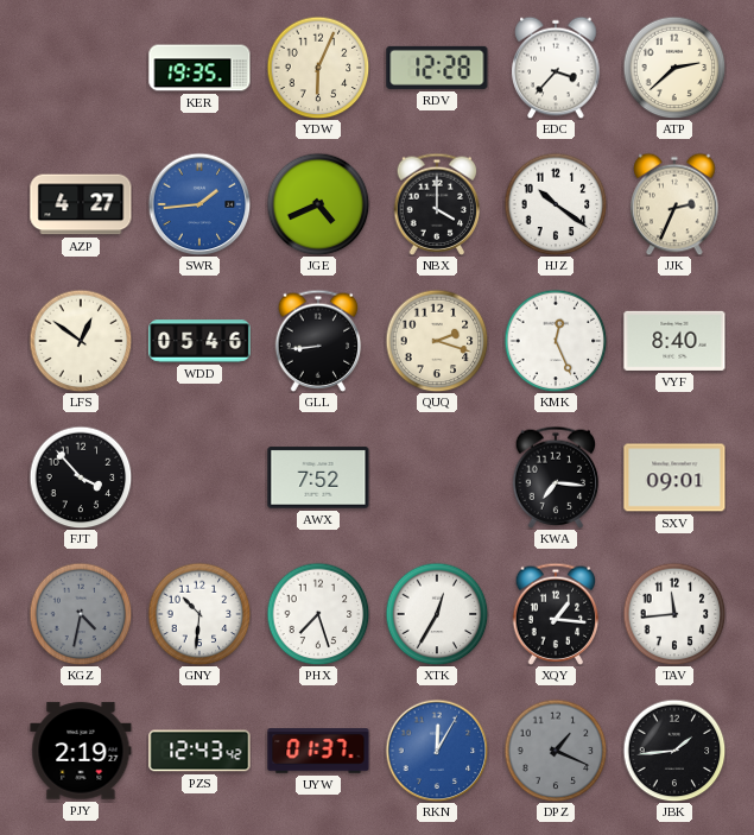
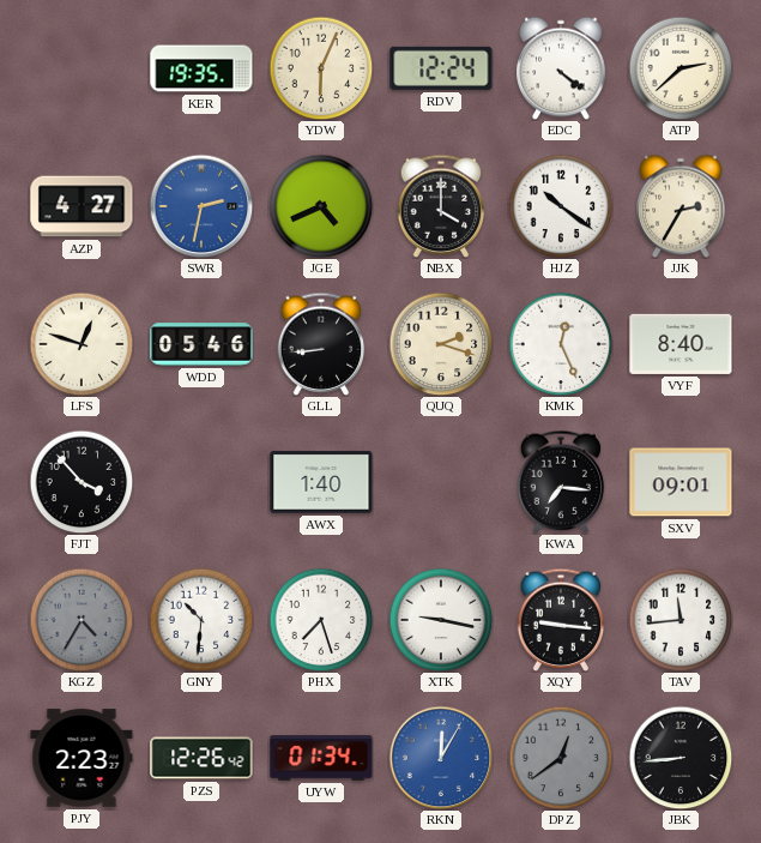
RDV: 12:28 -> 12:24
EDC: 3:37 -> 4:21
SWR: 1:44 -> 2:32
JJK: 2:34 -> 2:35
LFS: 12:51 -> 12:48
AWX: 7:52 -> 1:40
KGZ: 4:32 -> 4:35
XTK: 12:35 -> 9:17
XQY: 1:16 -> 9:16
PJY: 2:19 -> 2:23
PZS: 12:43 -> 12:26
UYW: 01:37 -> 01:34
DPZ: 1:19 -> 12:39
JBK: 1:44 -> 8:44
